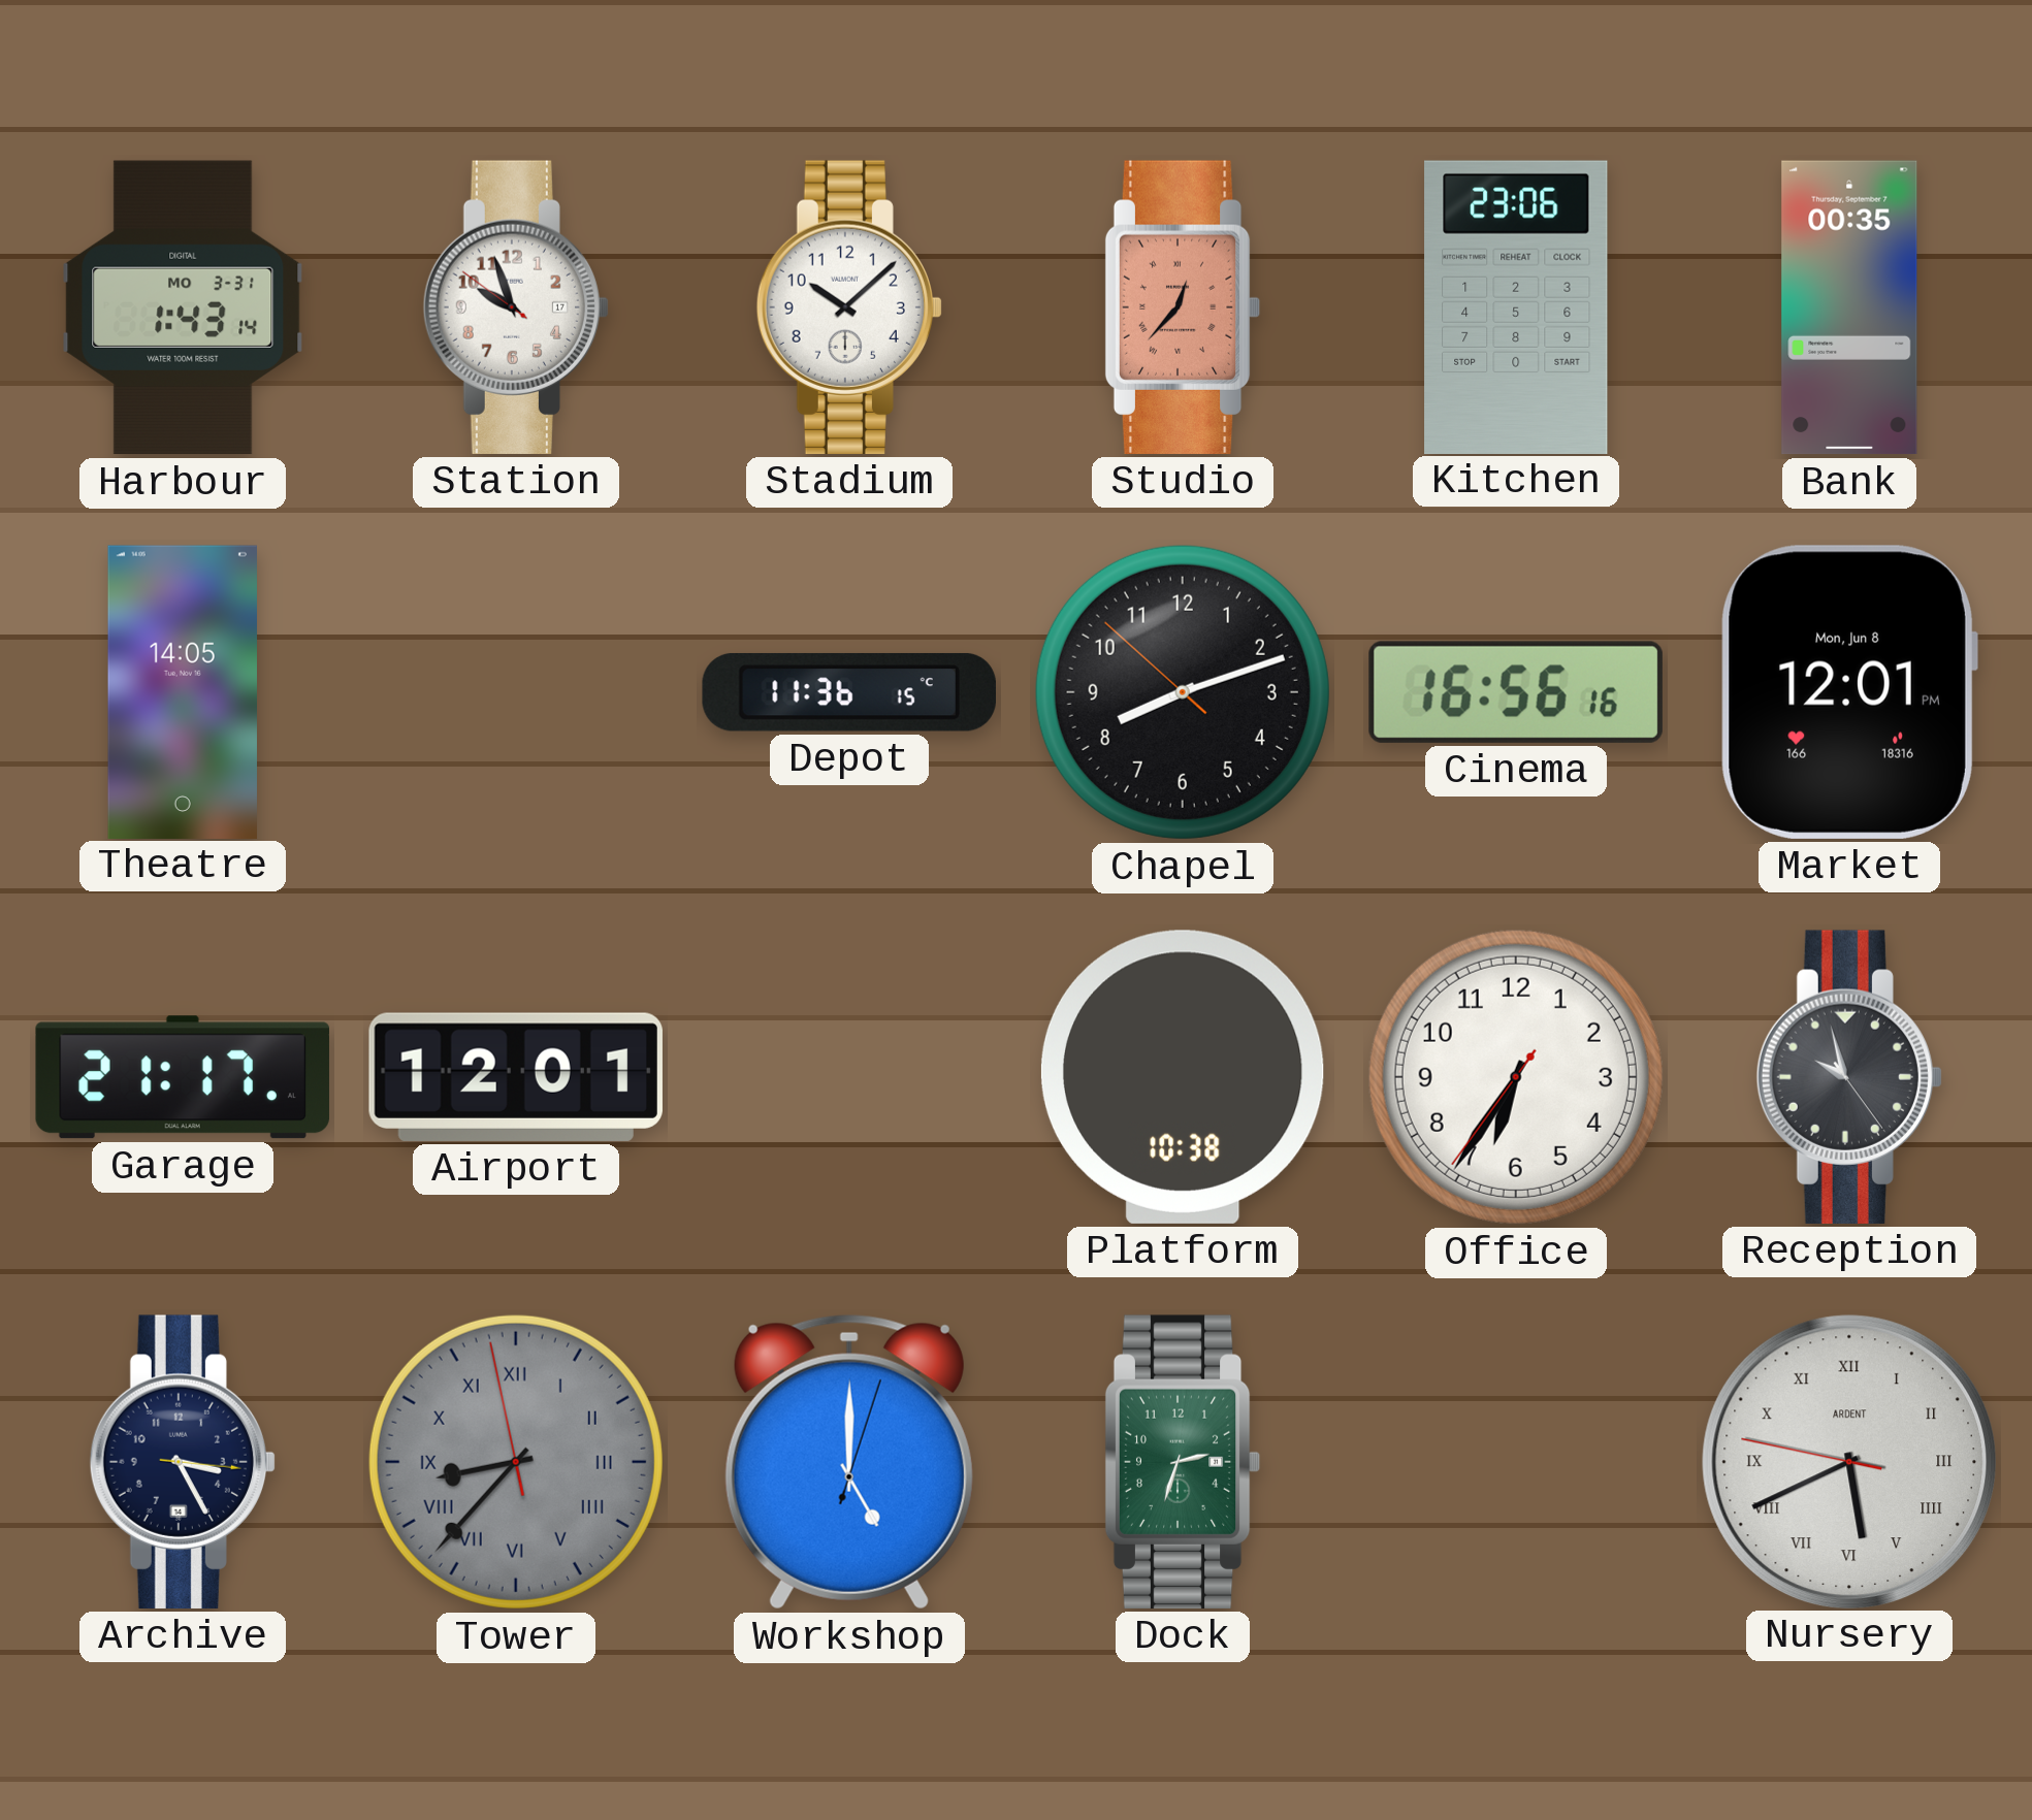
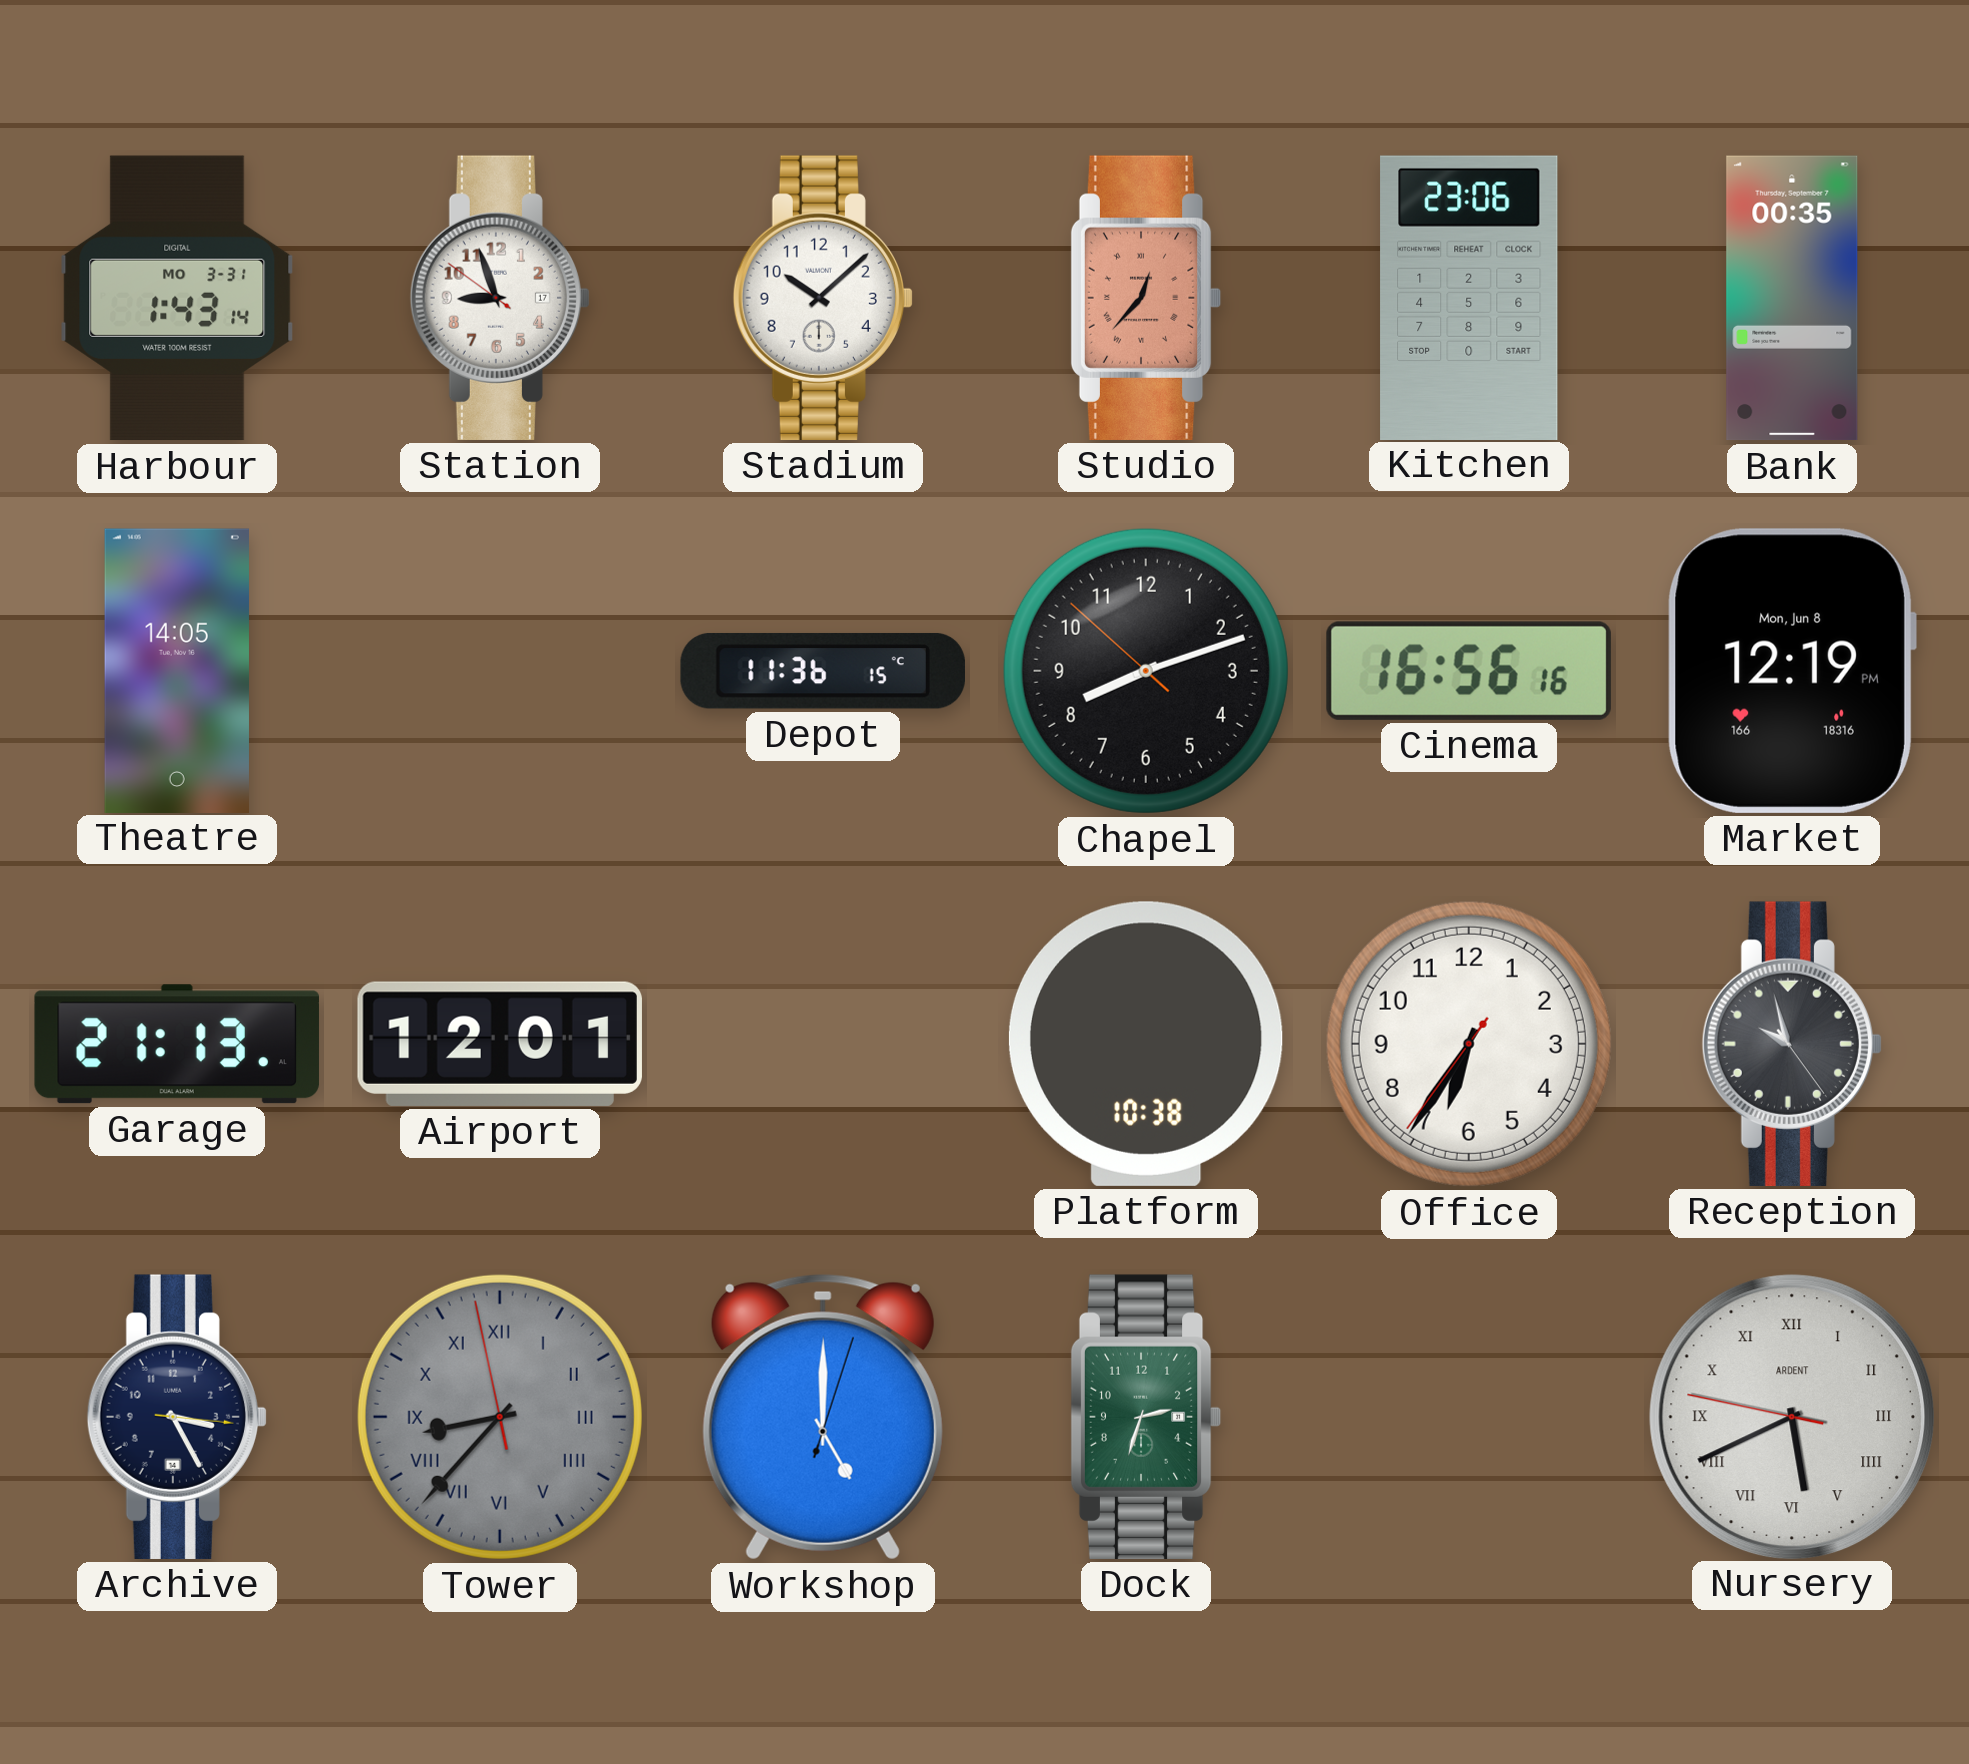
Station: 9:56 -> 8:56
Market: 12:01 -> 12:19
Garage: 21:17 -> 21:13
